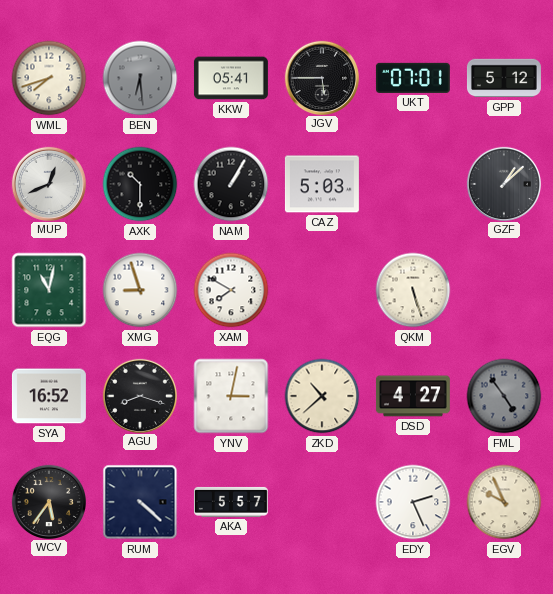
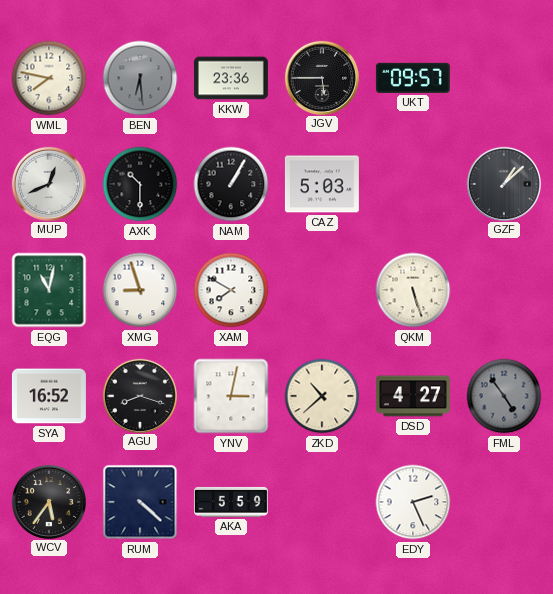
WML: 7:42 -> 7:47
KKW: 05:41 -> 23:36
UKT: 07:01 -> 09:57
GPP: 5:12 -> none
AKA: 5:57 -> 5:59
EGV: 9:56 -> none
